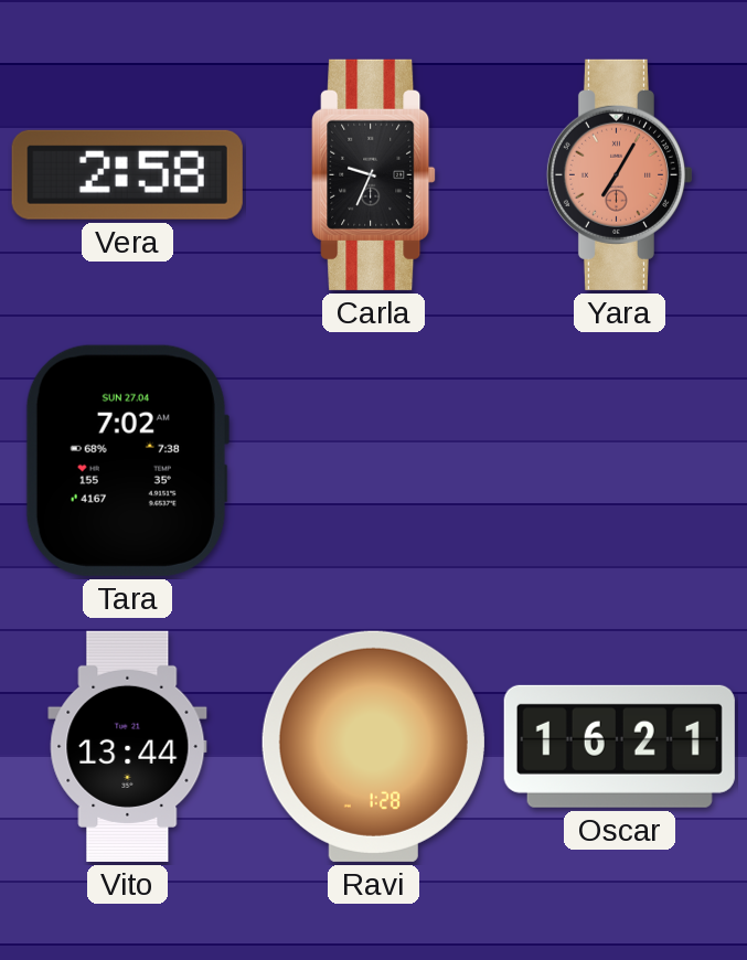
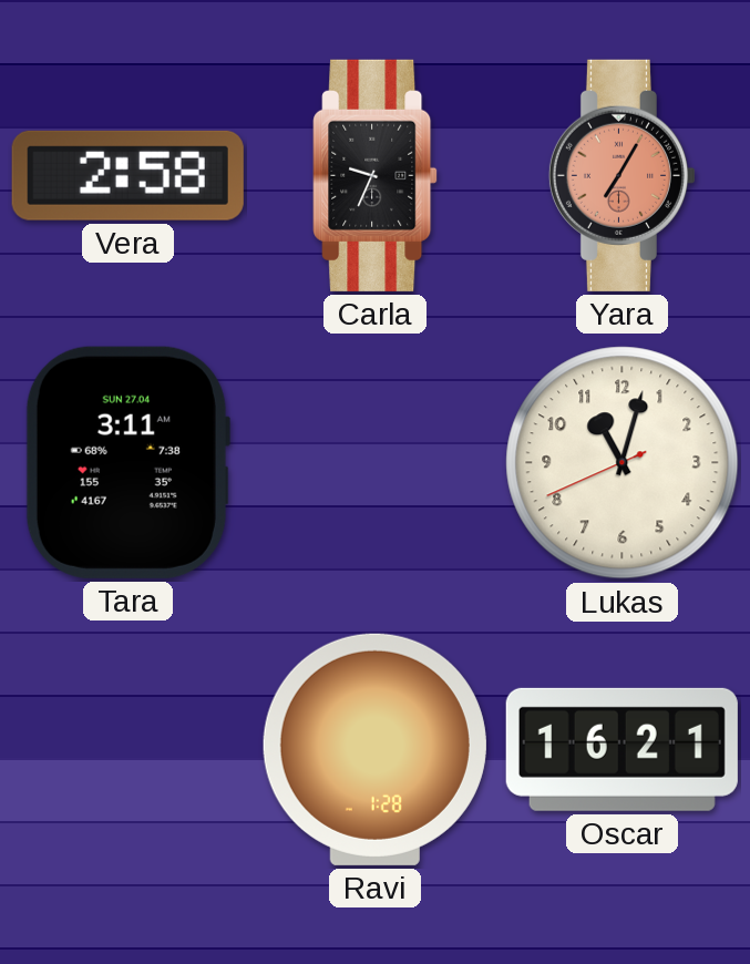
Tara: 7:02 -> 3:11
Lukas: none -> 11:02
Vito: 13:44 -> none
